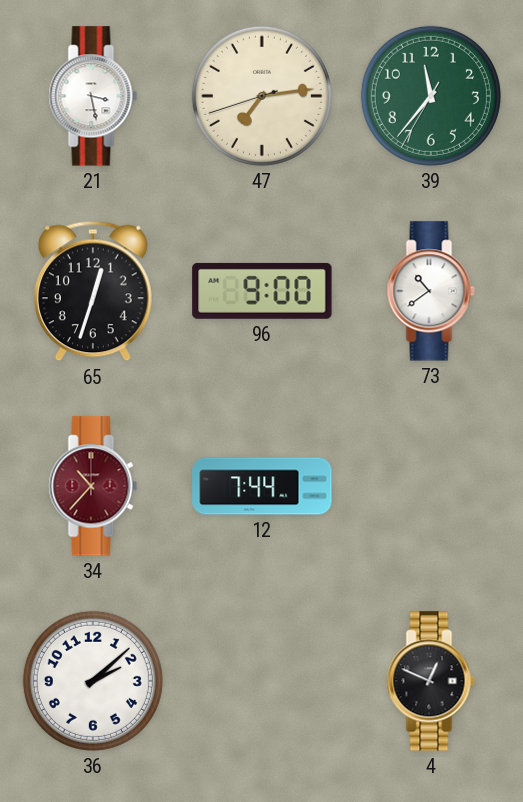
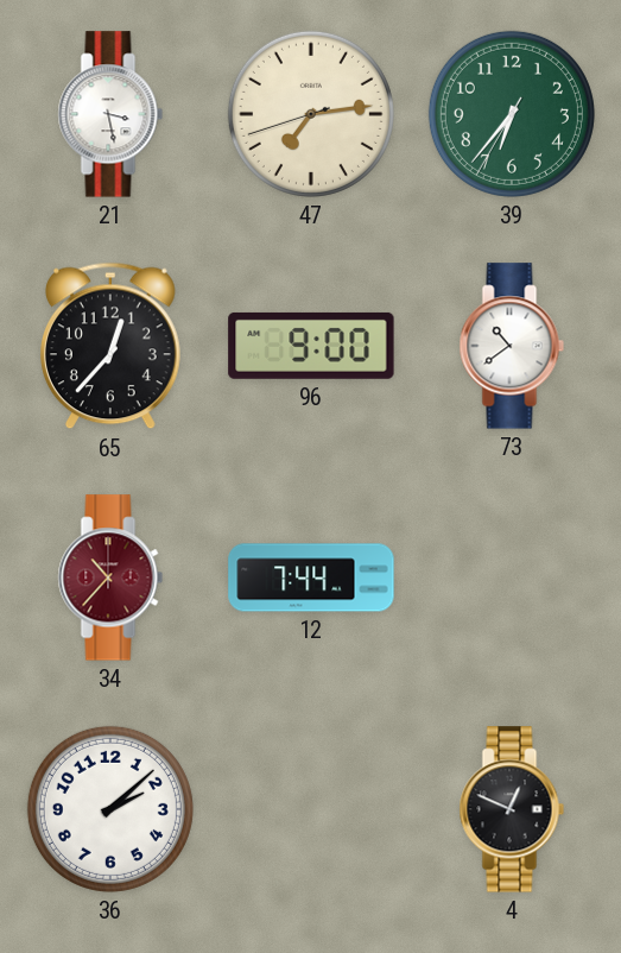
39: 11:36 -> 6:36
65: 12:33 -> 12:37
